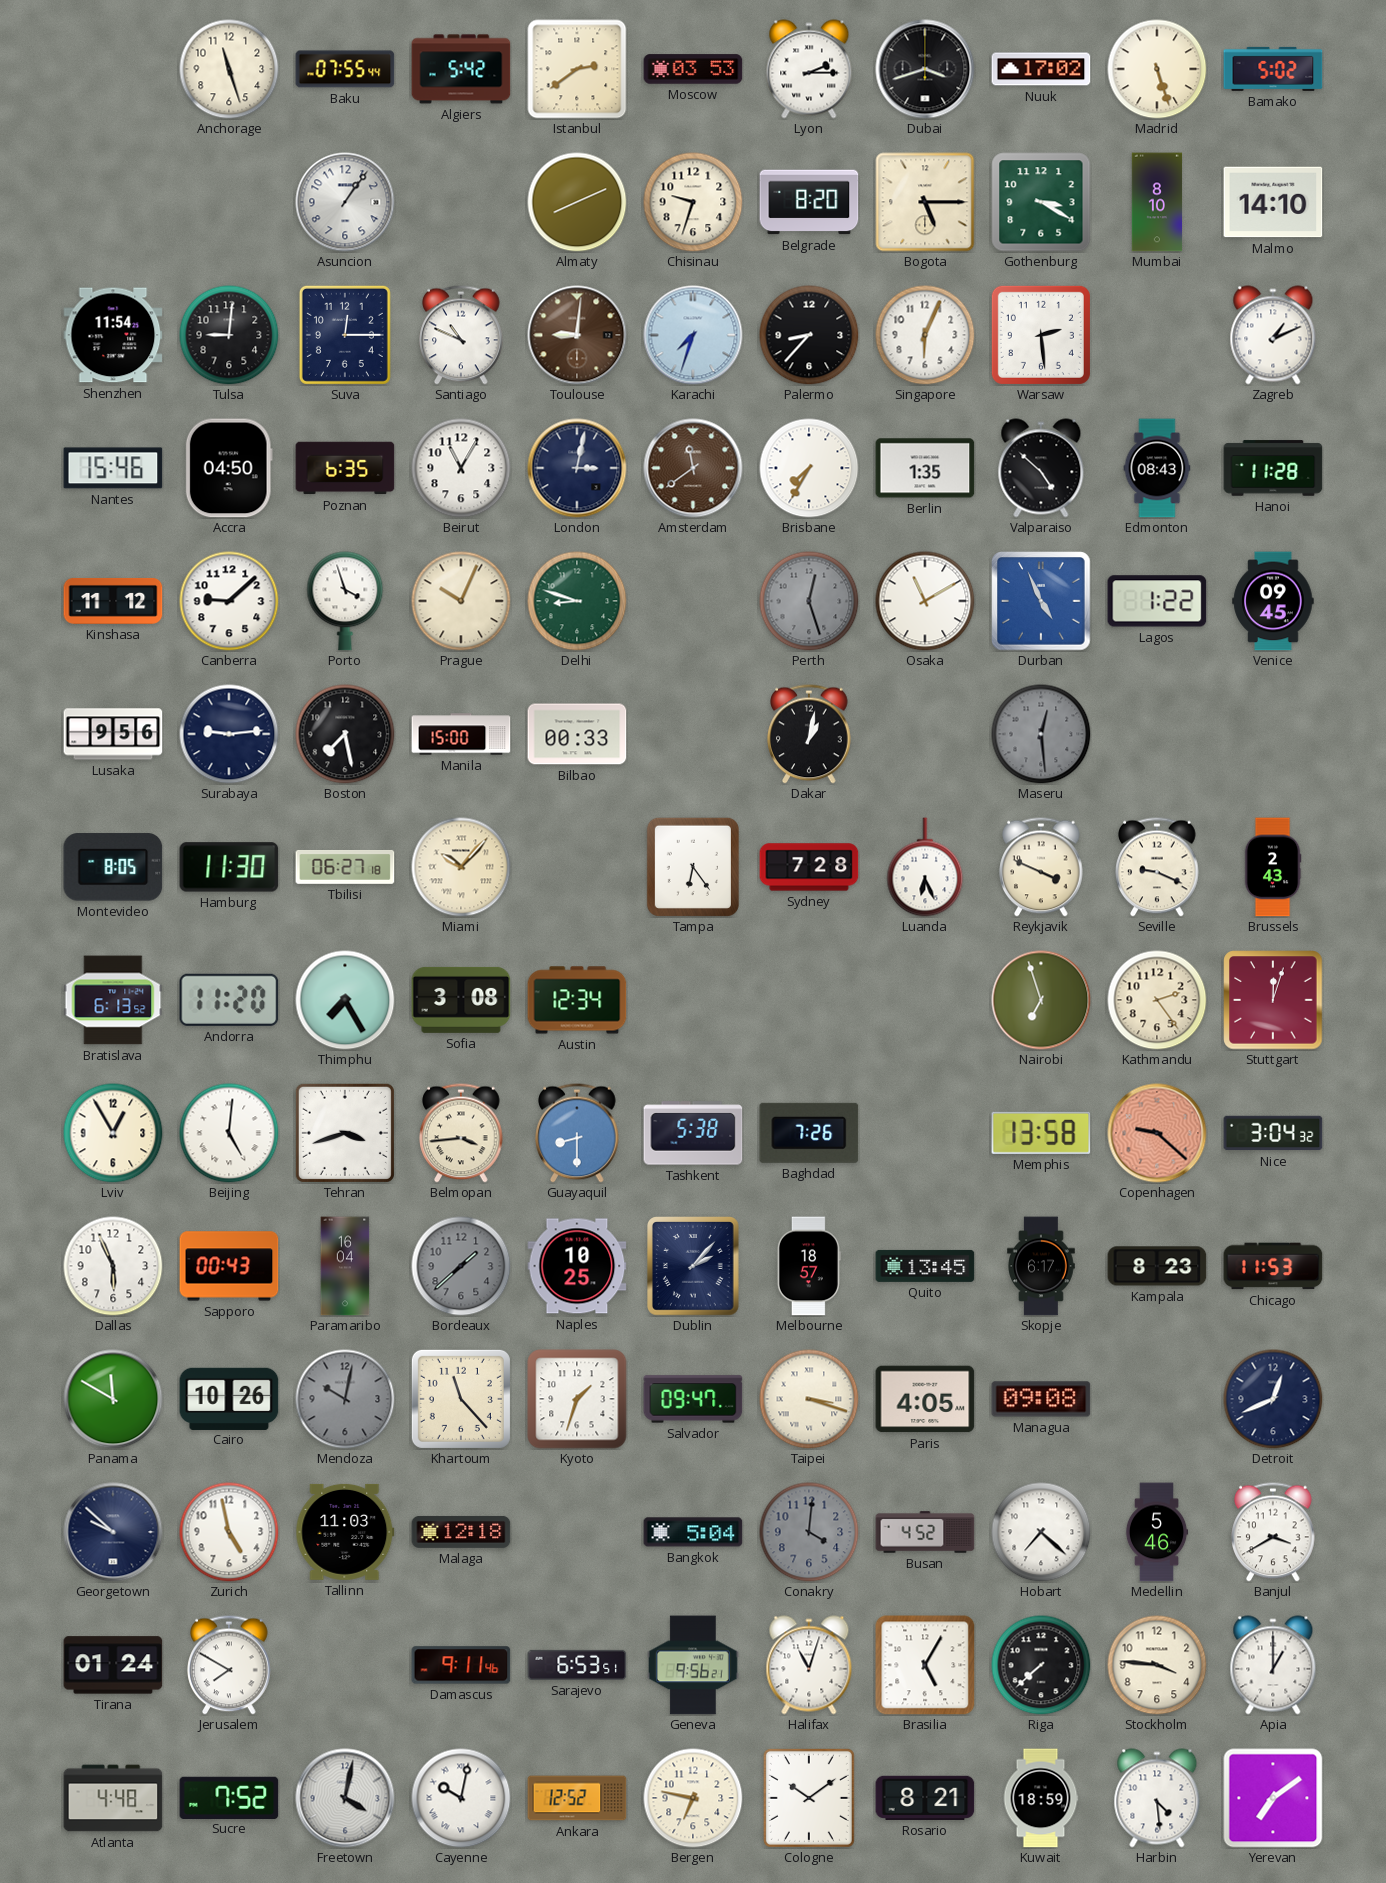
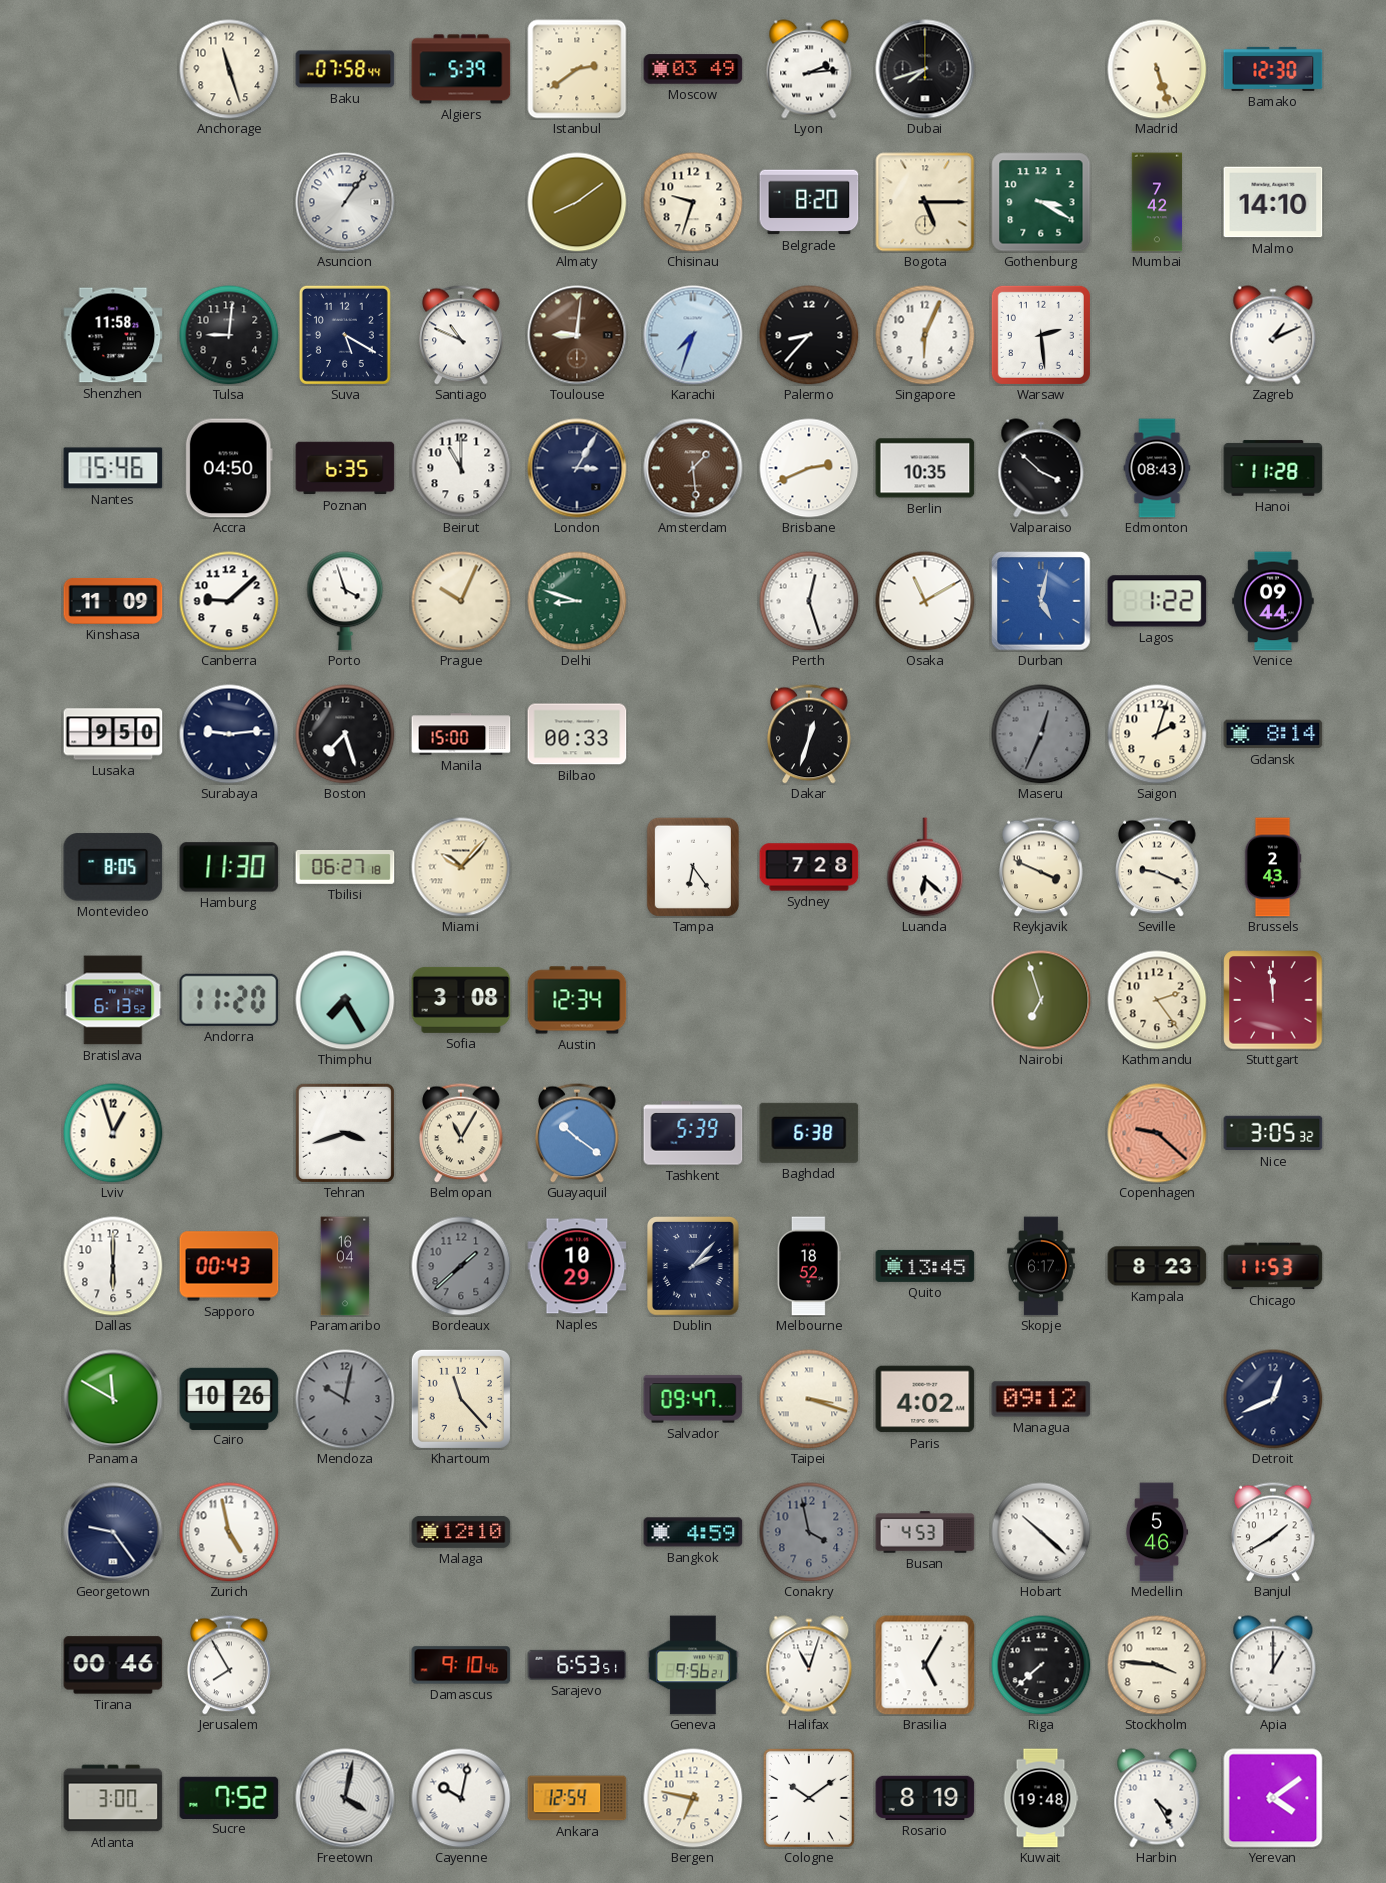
Baku: 07:55 -> 07:58
Algiers: 5:42 -> 5:39
Moscow: 03:53 -> 03:49
Lyon: 2:15 -> 2:14
Dubai: 3:42 -> 7:42
Nuuk: 17:02 -> none
Bamako: 5:02 -> 12:30
Almaty: 8:11 -> 8:09
Mumbai: 8:10 -> 7:42
Shenzhen: 11:54 -> 11:58
Suva: 12:15 -> 5:20
Beirut: 11:05 -> 11:00
London: 3:02 -> 3:05
Amsterdam: 11:39 -> 1:29
Brisbane: 7:35 -> 2:41
Berlin: 1:35 -> 10:35
Valparaiso: 4:52 -> 3:52
Kinshasa: 11:12 -> 11:09
Perth dial: grey -> white
Durban: 4:56 -> 5:02
Venice: 09:45 -> 09:44
Lusaka: 9:56 -> 9:50
Boston: 7:28 -> 7:27
Dakar: 1:02 -> 12:33
Maseru: 12:29 -> 12:34
Saigon: none -> 2:03
Gdansk: none -> 8:14
Luanda: 6:26 -> 6:22
Stuttgart: 12:03 -> 11:59
Lviv: 12:55 -> 12:57
Beijing: 5:01 -> none
Belmopan: 3:44 -> 11:05
Guayaquil: 8:30 -> 10:21
Tashkent: 5:38 -> 5:39
Baghdad: 7:26 -> 6:38
Memphis: 13:58 -> none
Nice: 3:04 -> 3:05
Dallas: 5:56 -> 6:00
Naples: 10:25 -> 10:29
Melbourne: 18:57 -> 18:52
Kyoto: 1:33 -> none
Paris: 4:05 -> 4:02
Managua: 09:08 -> 09:12
Georgetown: 9:52 -> 9:24
Tallinn: 11:03 -> none
Malaga: 12:18 -> 12:10
Bangkok: 5:04 -> 4:59
Conakry: 4:01 -> 3:58
Busan: 4:52 -> 4:53
Hobart: 7:22 -> 10:22
Banjul: 3:40 -> 1:40
Tirana: 01:24 -> 00:46
Jerusalem: 7:50 -> 7:55
Damascus: 9:11 -> 9:10
Atlanta: 4:48 -> 3:00
Ankara: 12:52 -> 12:54
Rosario: 8:21 -> 8:19
Kuwait: 18:59 -> 19:48
Harbin: 4:29 -> 4:25
Yerevan: 7:09 -> 4:09
